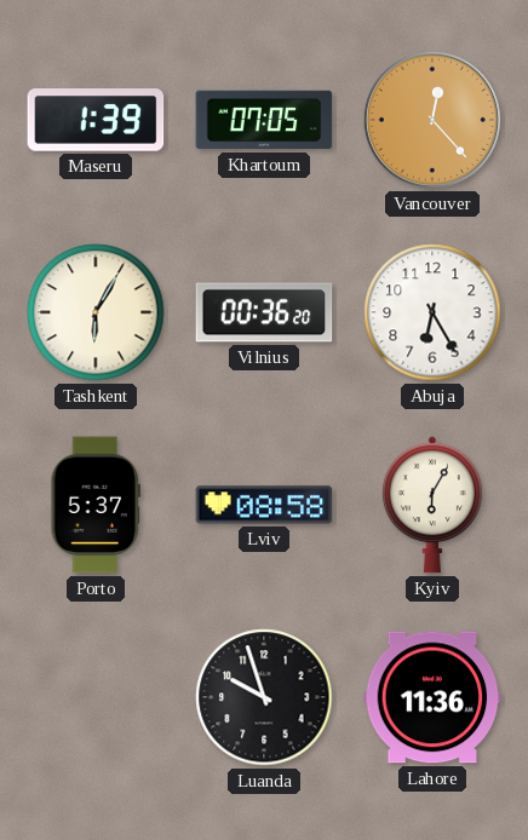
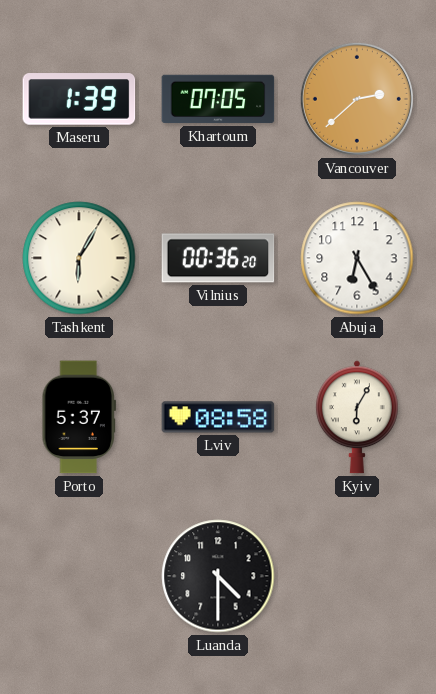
Vancouver: 12:23 -> 2:38
Luanda: 9:57 -> 4:30
Lahore: 11:36 -> none
